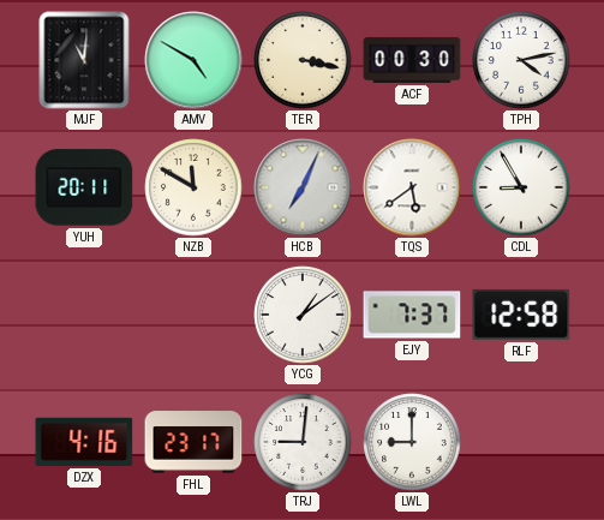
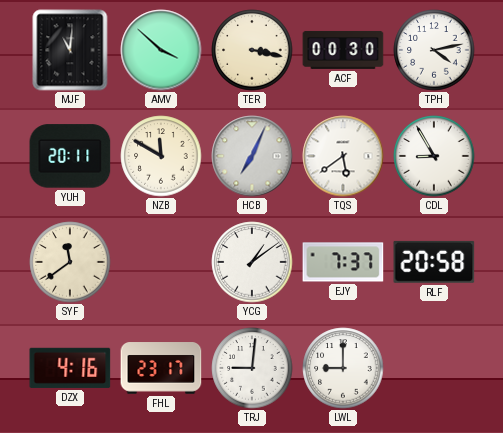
AMV: 4:50 -> 3:52
SYF: none -> 11:39
RLF: 12:58 -> 20:58
